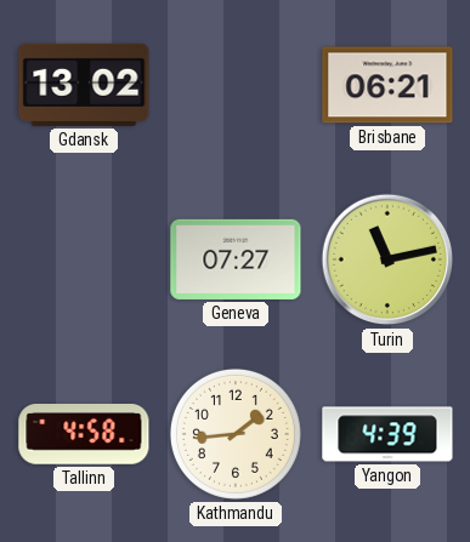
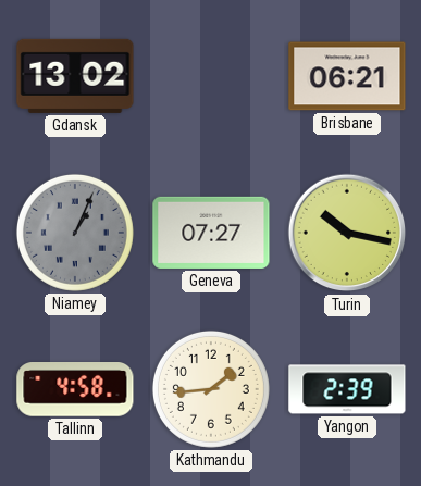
Niamey: none -> 1:04
Turin: 11:13 -> 10:17
Yangon: 4:39 -> 2:39
